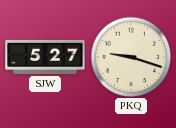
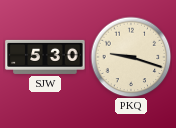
SJW: 5:27 -> 5:30
